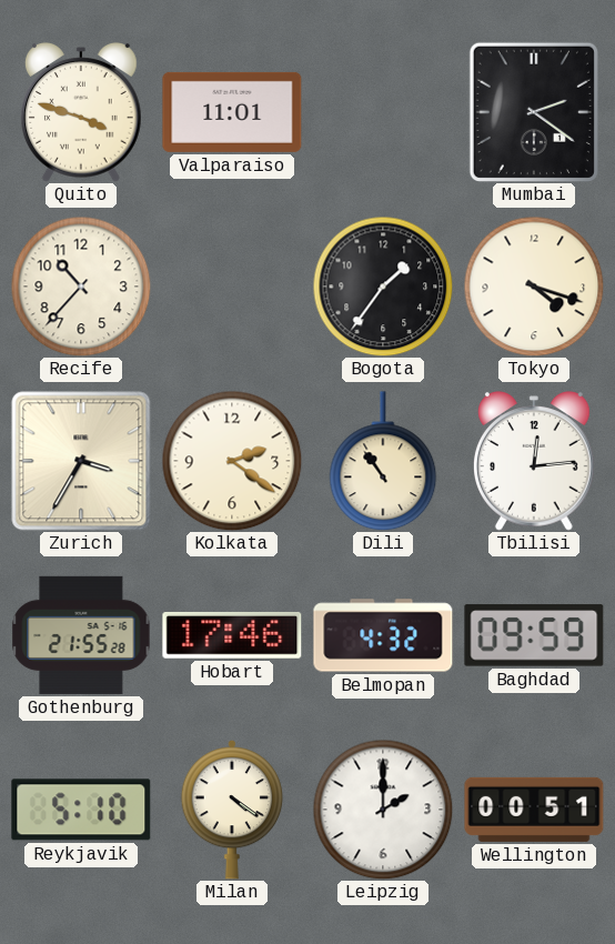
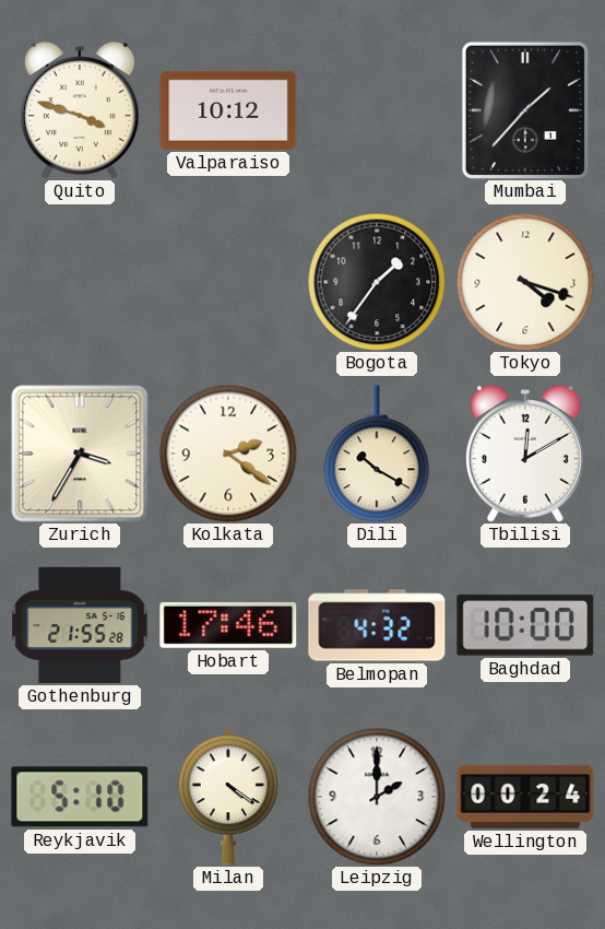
Valparaiso: 11:01 -> 10:12
Mumbai: 2:21 -> 1:37
Recife: 10:37 -> none
Dili: 10:54 -> 10:20
Tbilisi: 12:14 -> 12:10
Baghdad: 09:59 -> 10:00
Wellington: 00:51 -> 00:24
